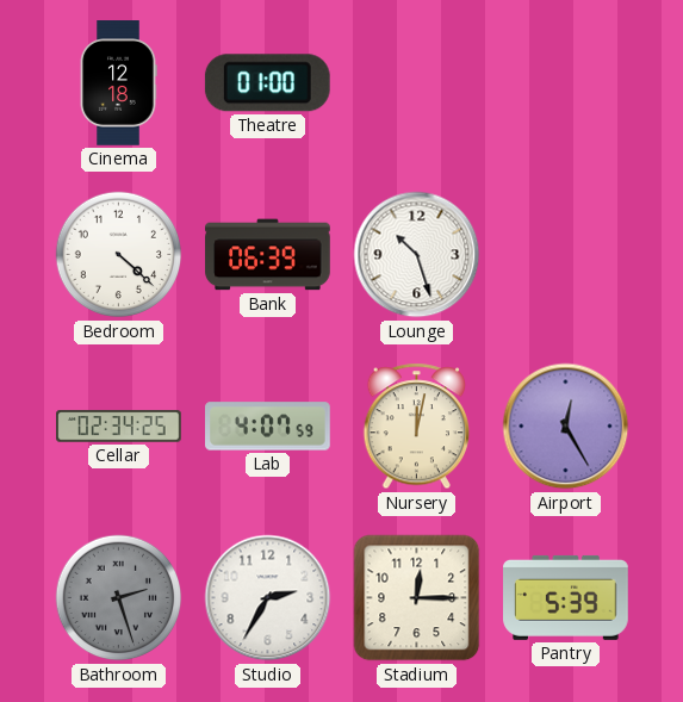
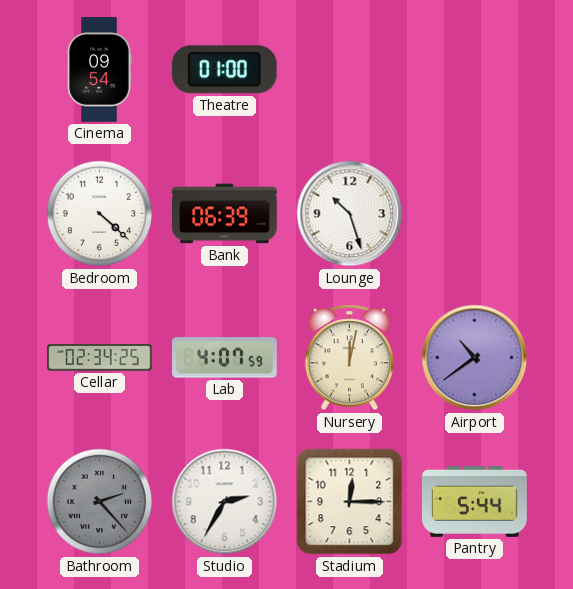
Cinema: 12:18 -> 09:54
Airport: 12:25 -> 10:39
Bathroom: 2:27 -> 2:23
Pantry: 5:39 -> 5:44
